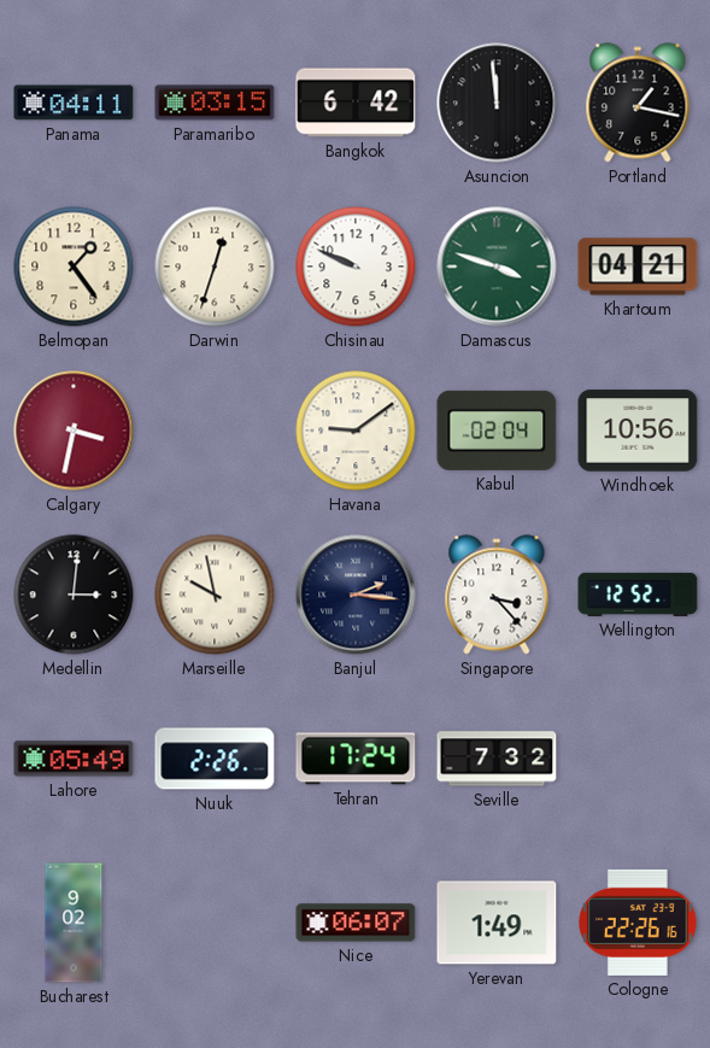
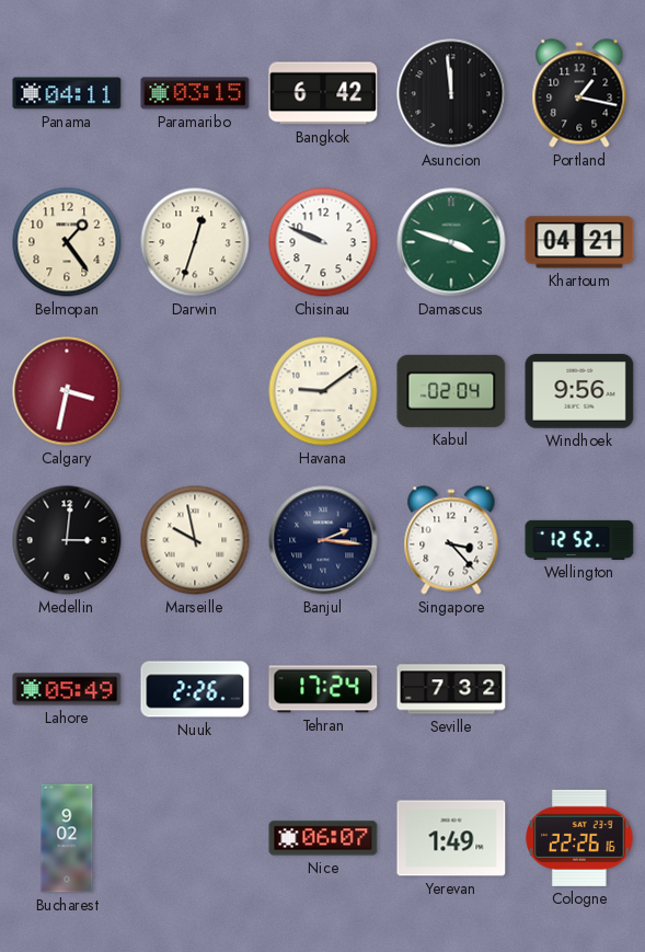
Windhoek: 10:56 -> 9:56
